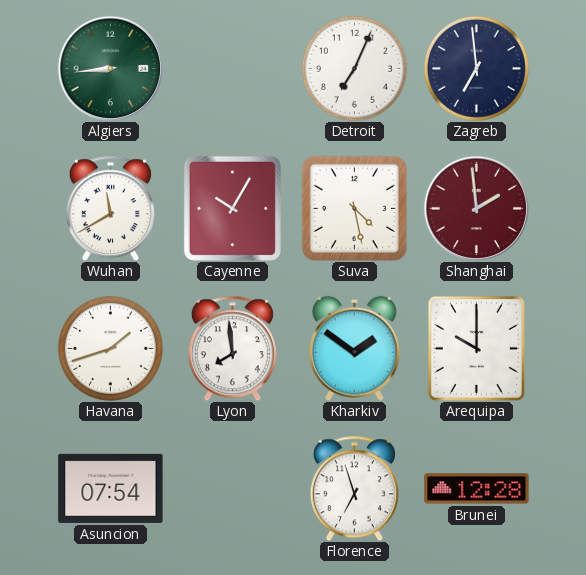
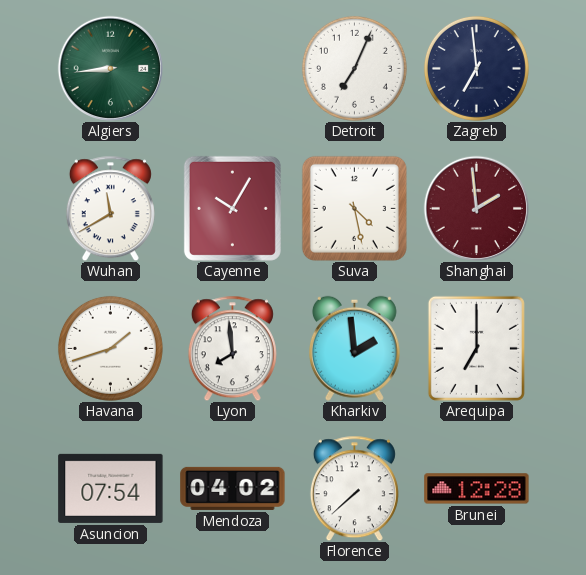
Kharkiv: 1:51 -> 1:59
Arequipa: 10:00 -> 7:00
Mendoza: none -> 04:02
Florence: 6:57 -> 7:38
